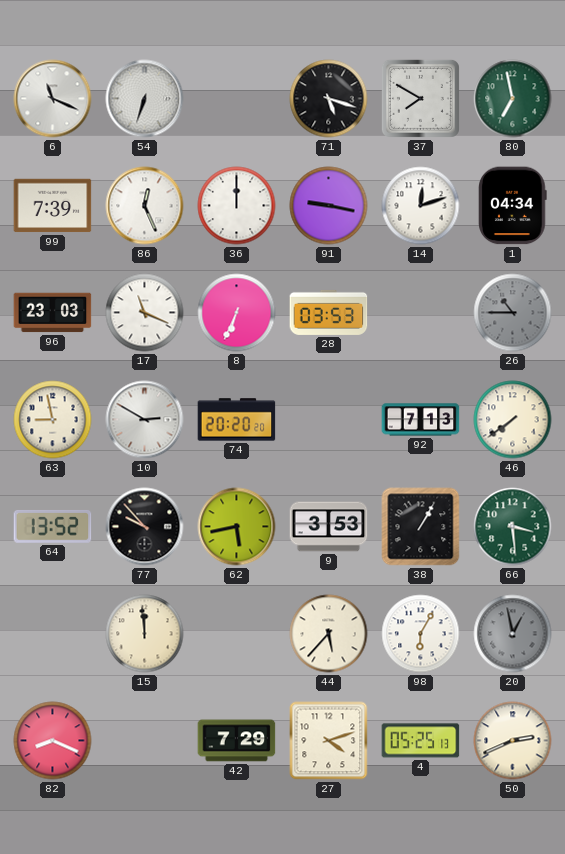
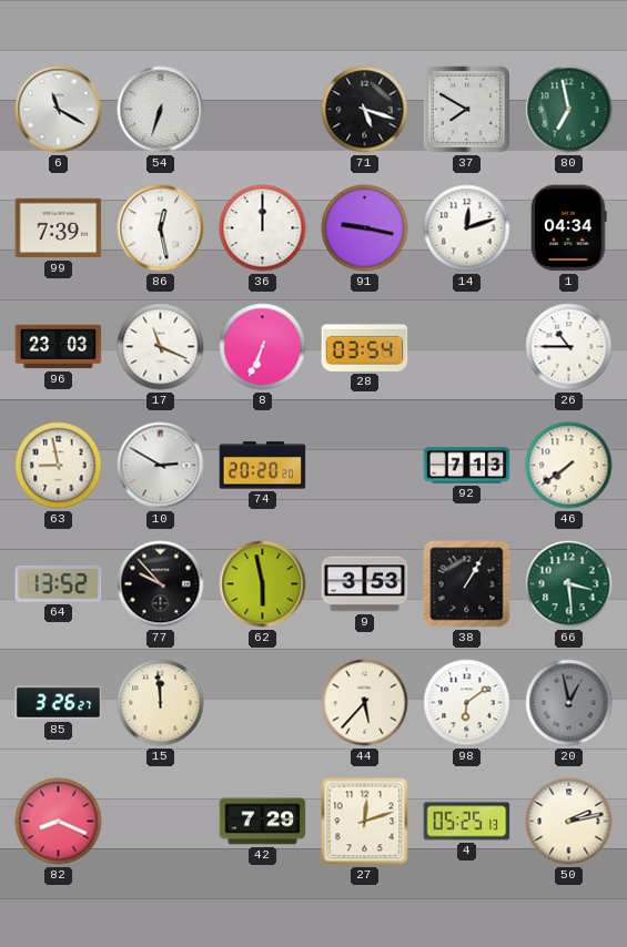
6: 11:19 -> 11:20
86: 12:26 -> 12:28
28: 03:53 -> 03:54
26 dial: grey -> white
62: 5:43 -> 5:58
85: none -> 3:26
98: 6:05 -> 6:09
27: 4:12 -> 12:12
50: 2:41 -> 2:13
